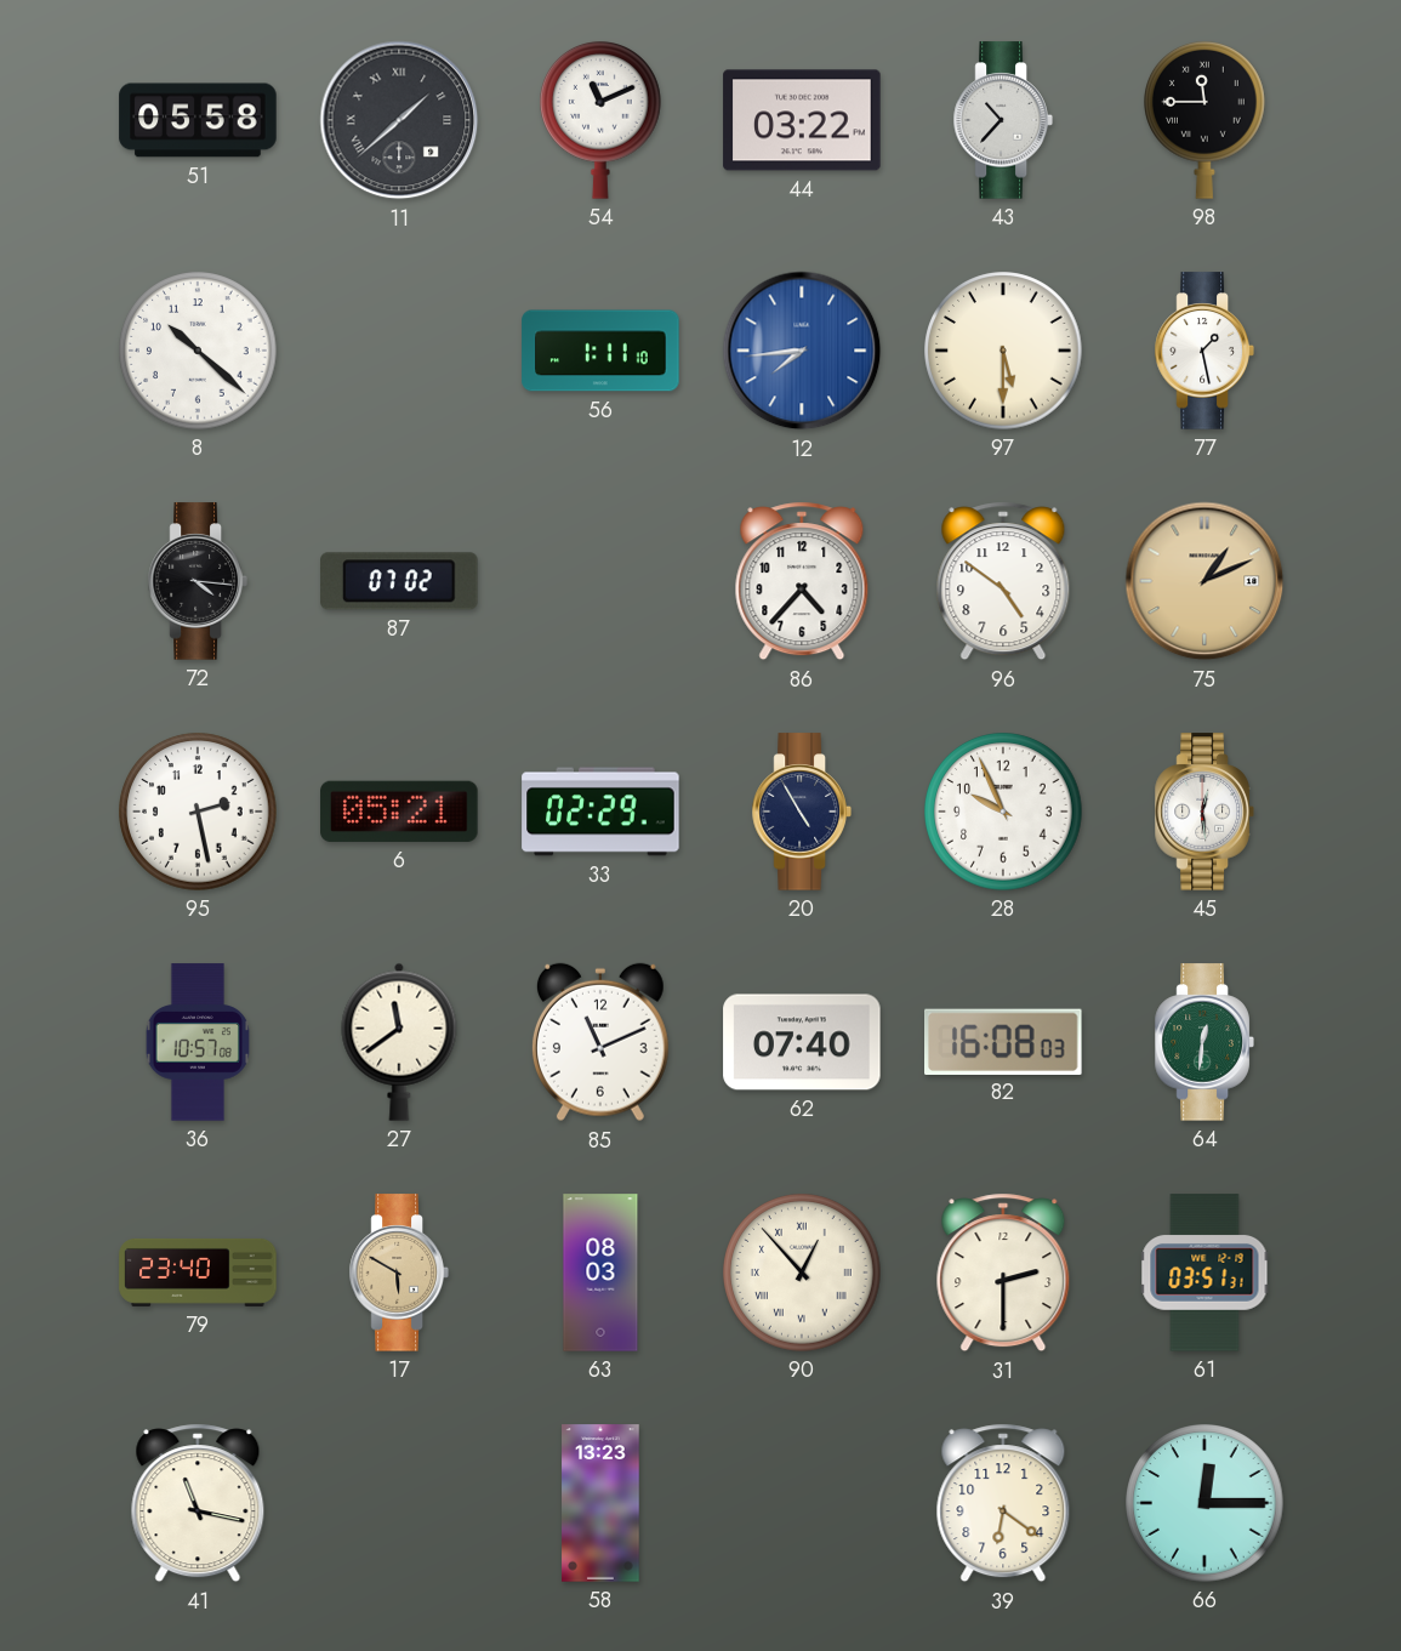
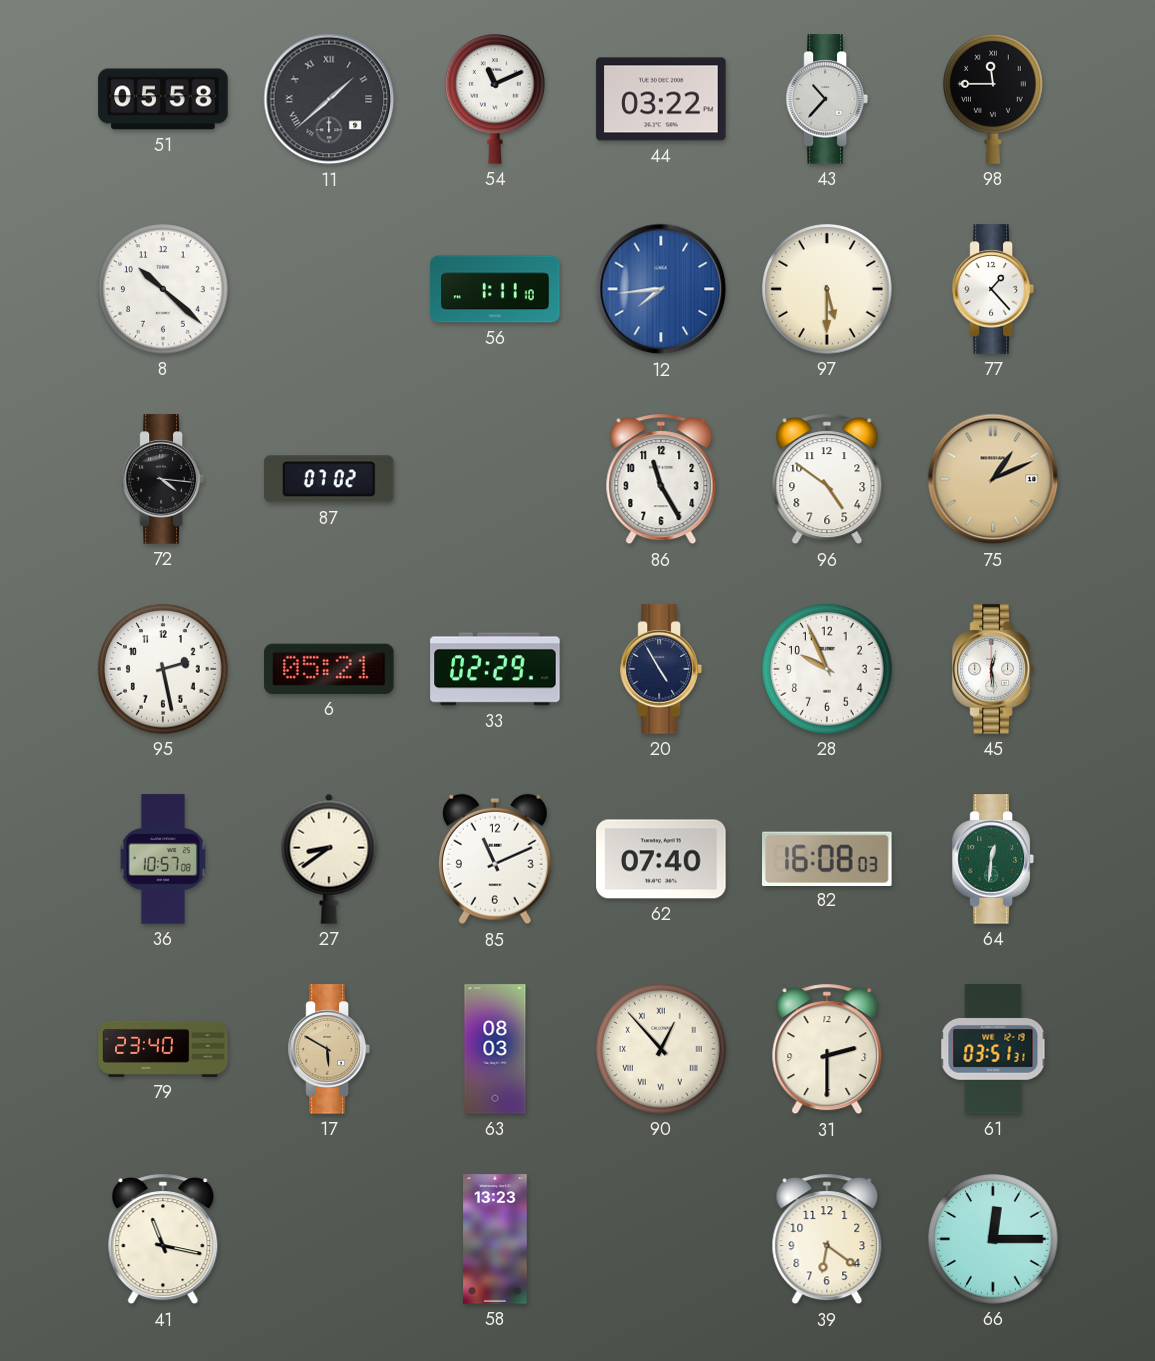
77: 1:28 -> 1:23
86: 4:37 -> 11:25
27: 11:39 -> 8:39
